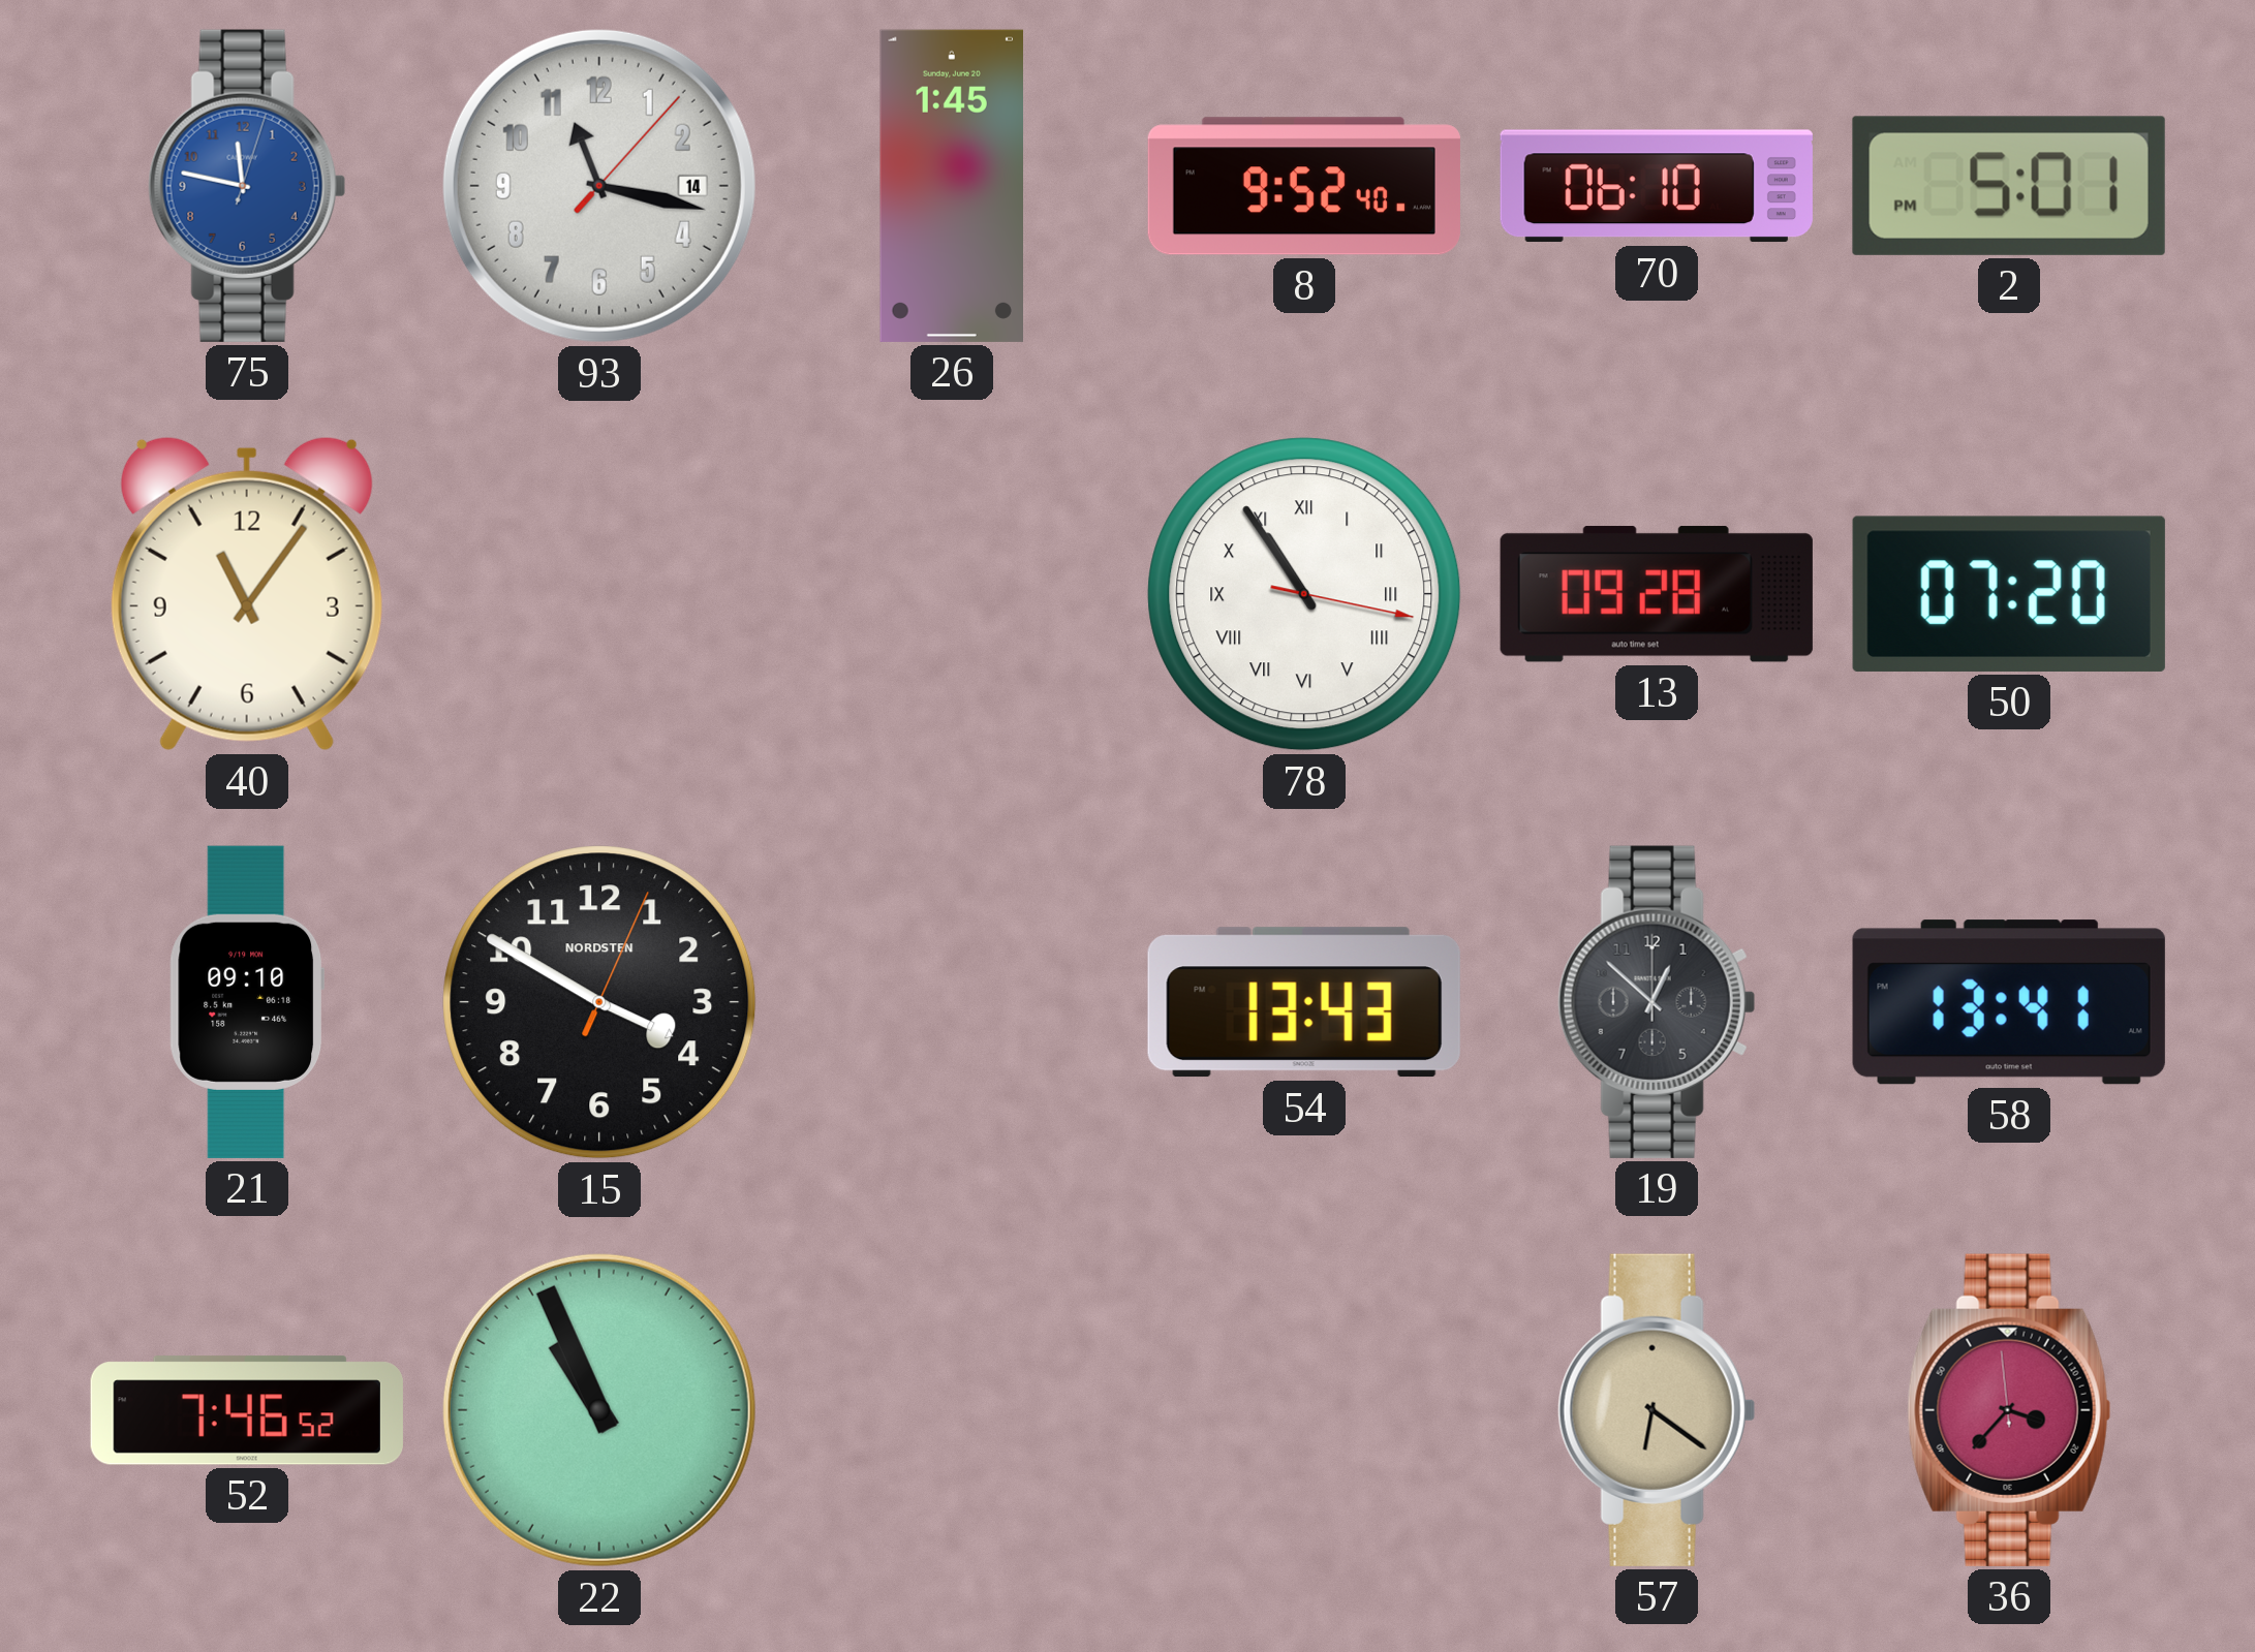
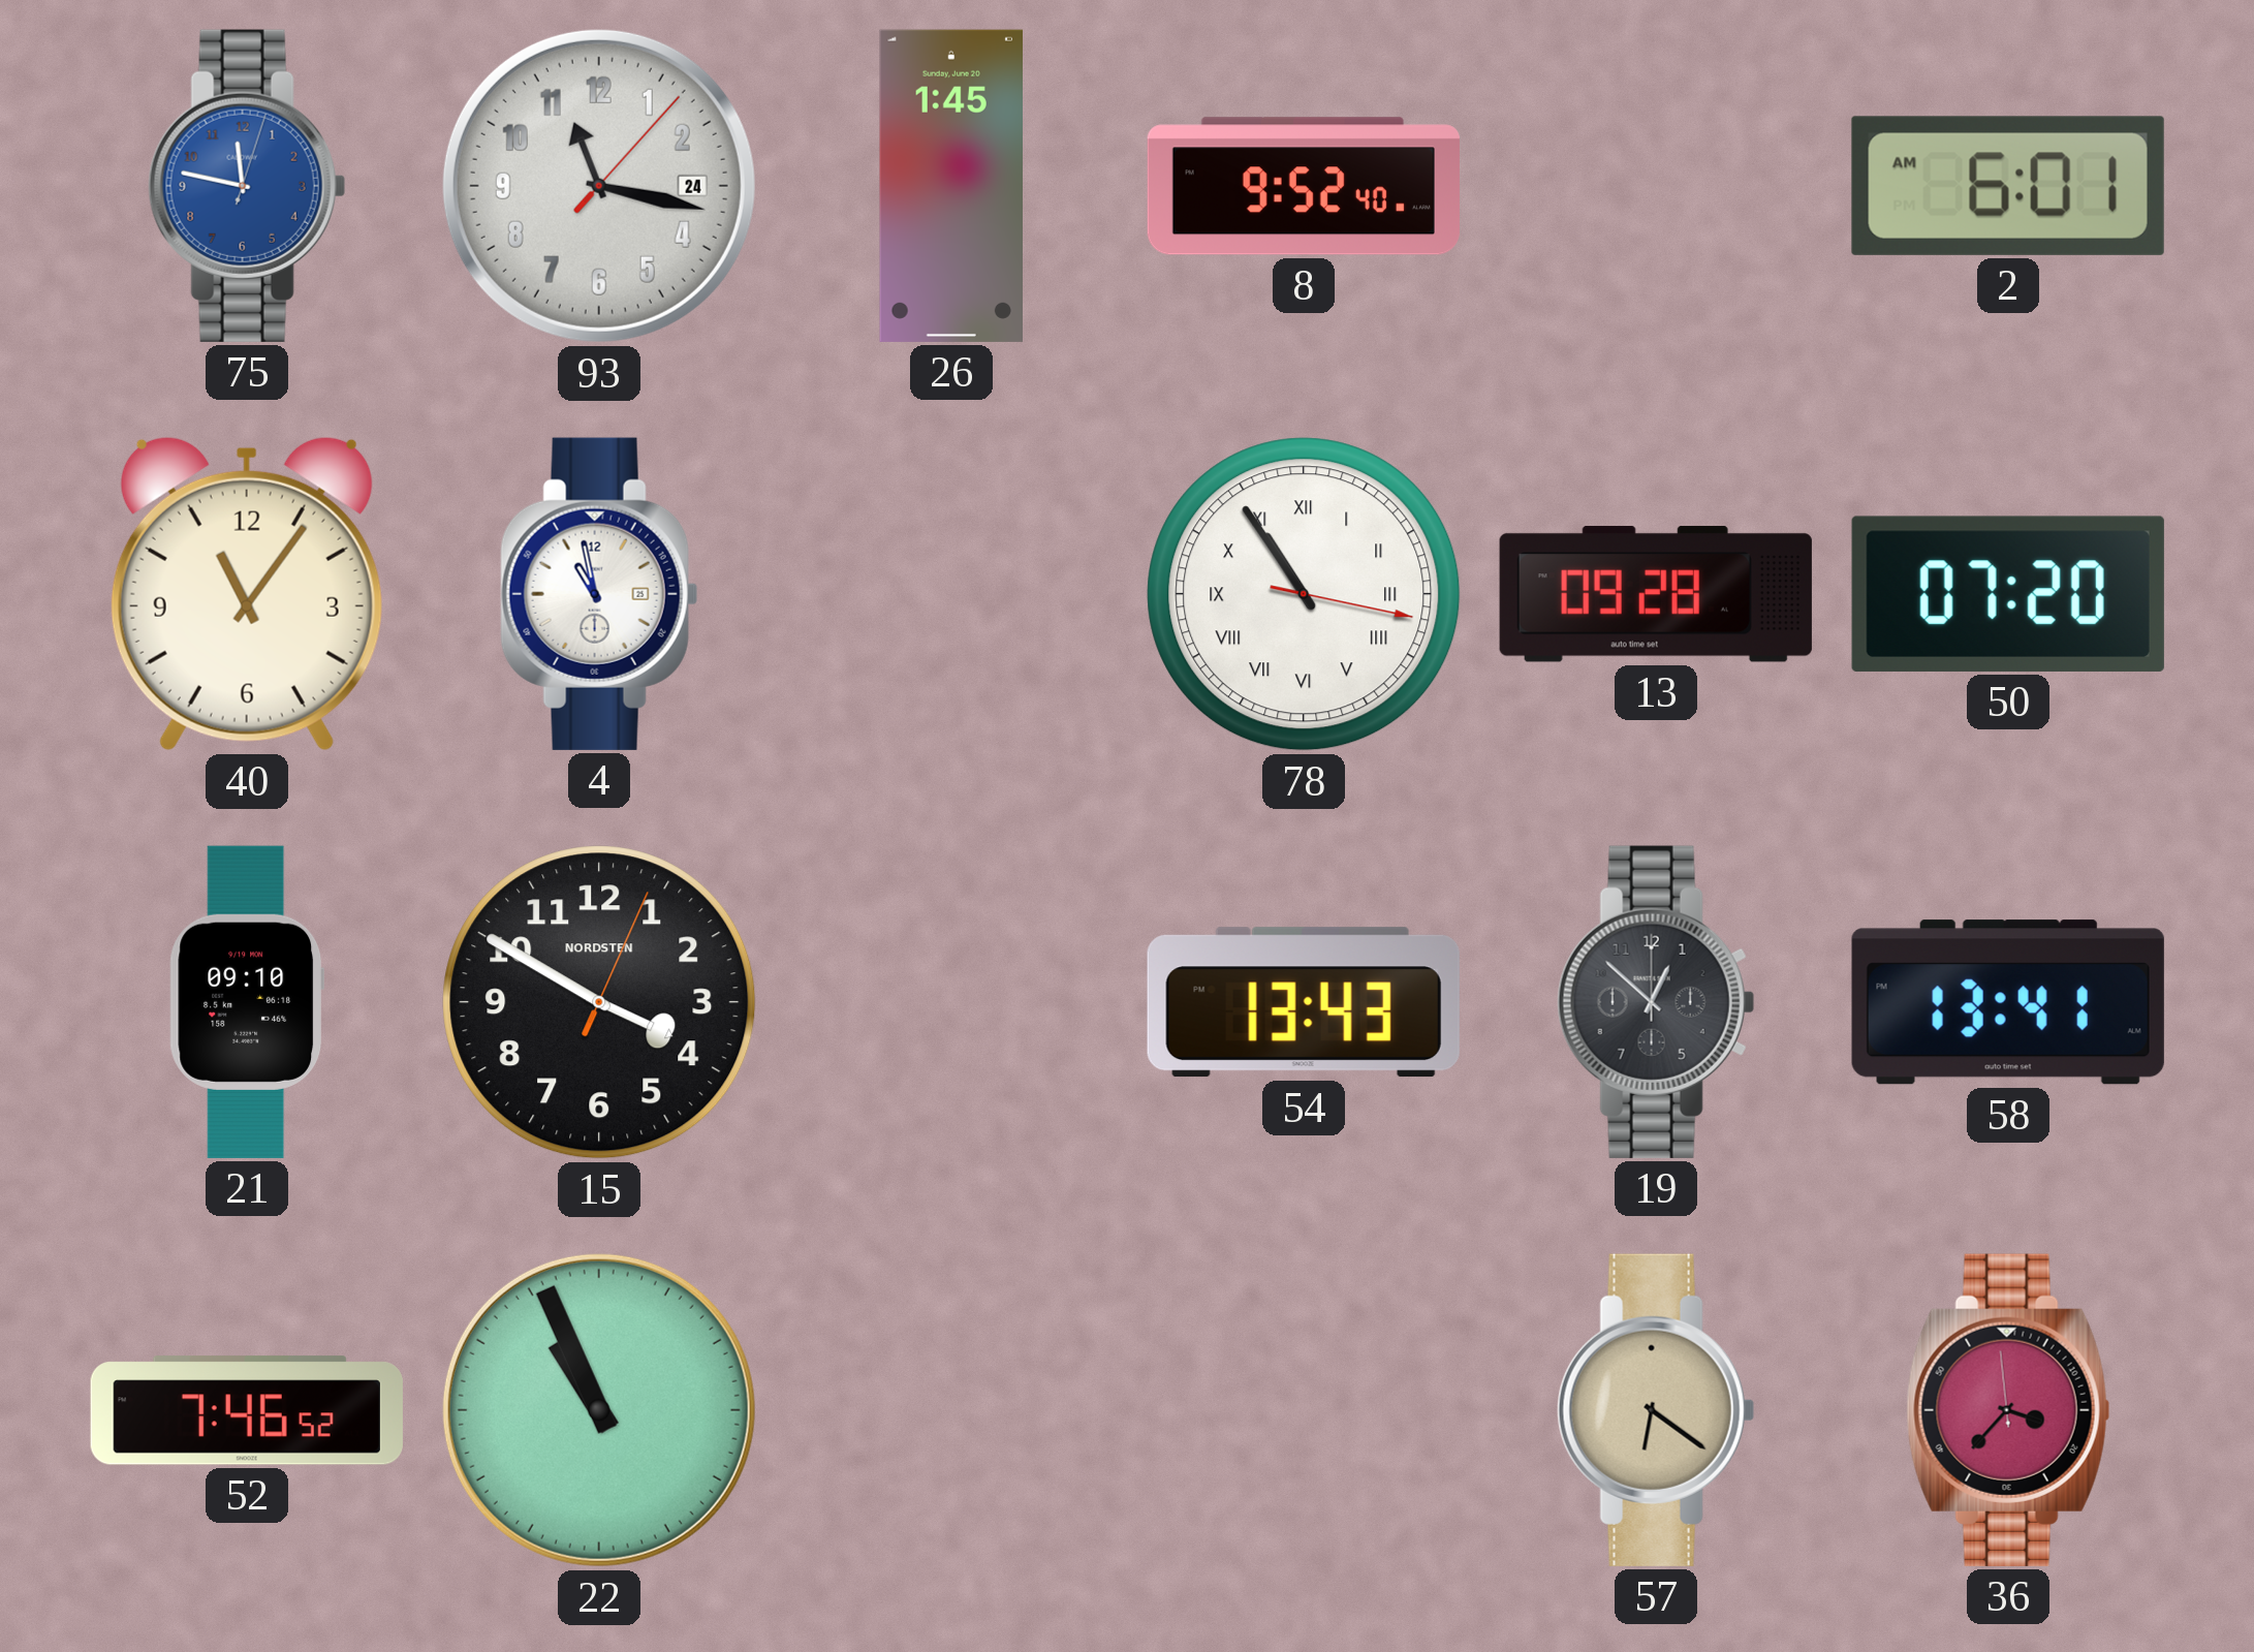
93 date: 14 -> 24
70: 06:10 -> none
2: 5:01 -> 6:01
4: none -> 10:58
